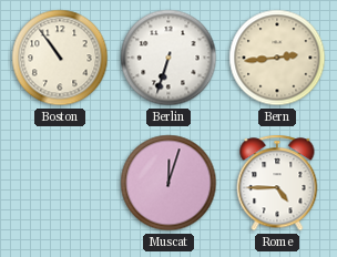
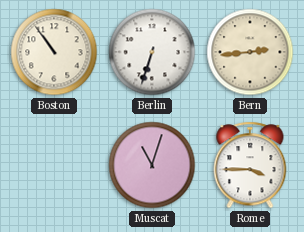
Muscat: 12:03 -> 11:03
Rome: 4:45 -> 3:45
